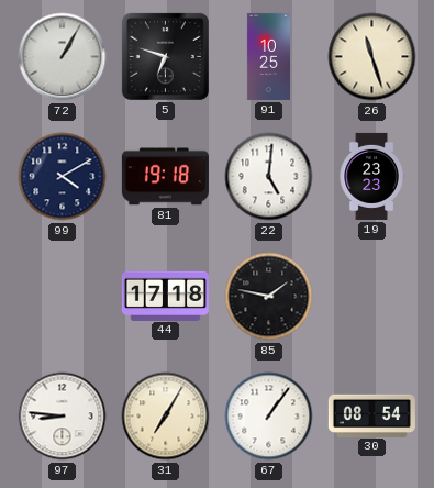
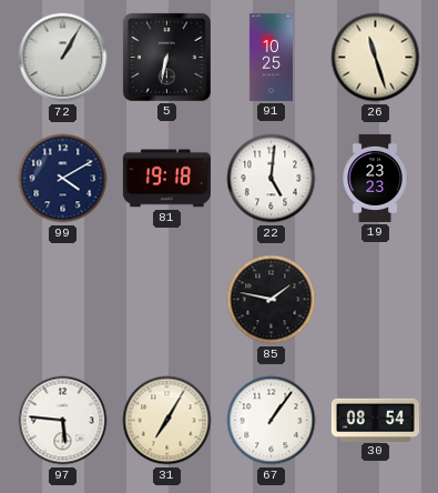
5: 6:48 -> 6:32
44: 17:18 -> none
97: 8:46 -> 5:46
